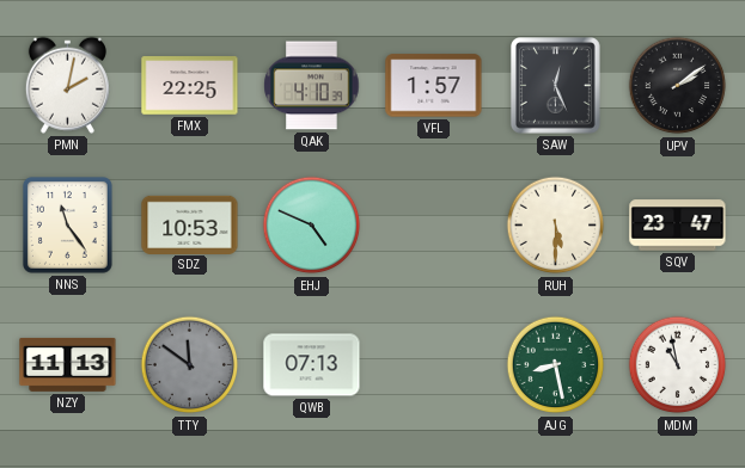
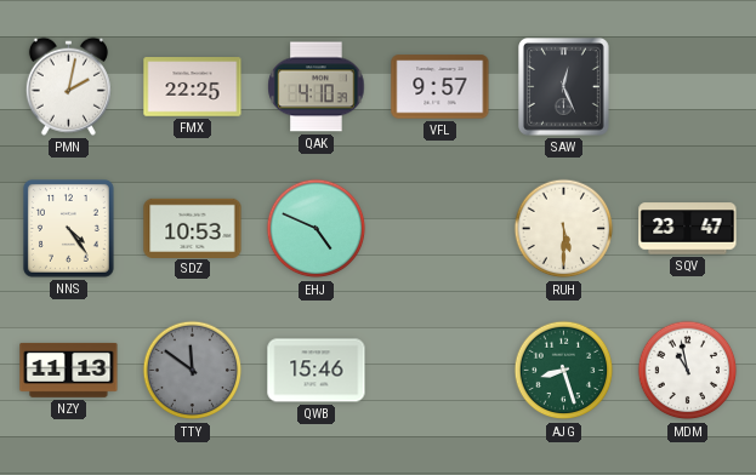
VFL: 1:57 -> 9:57
UPV: 2:09 -> none
NNS: 11:24 -> 4:24
QWB: 07:13 -> 15:46
AJG: 8:28 -> 8:27
